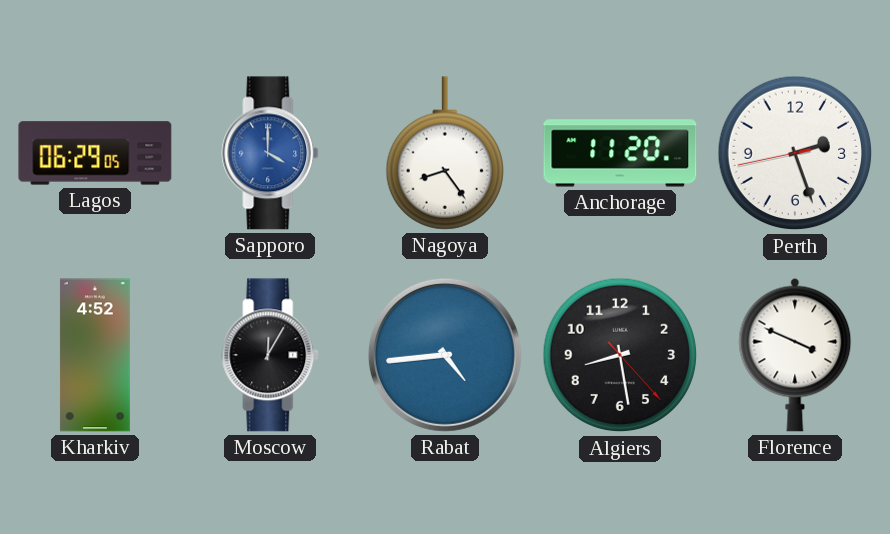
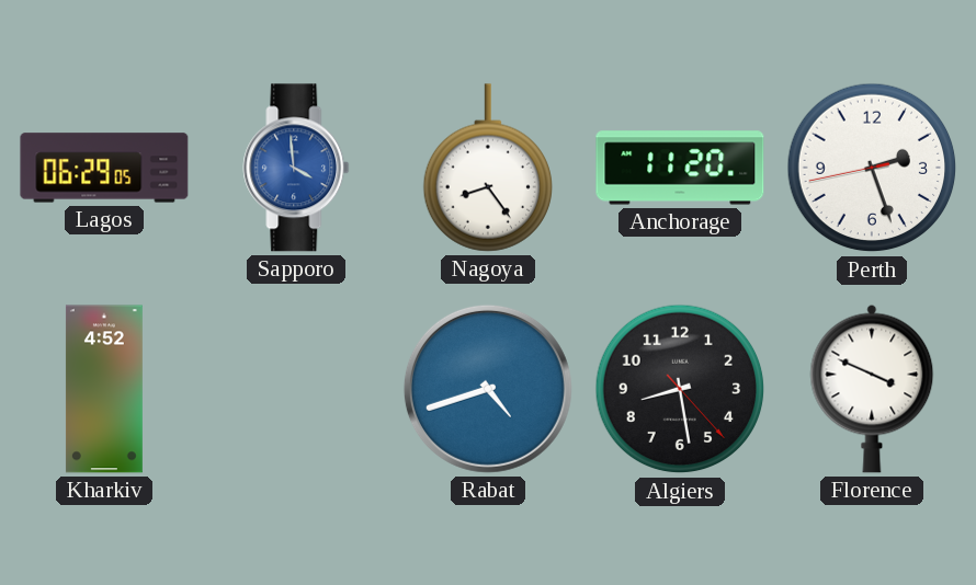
Sapporo: 4:00 -> 3:59
Moscow: 12:05 -> none
Rabat: 4:44 -> 4:42
